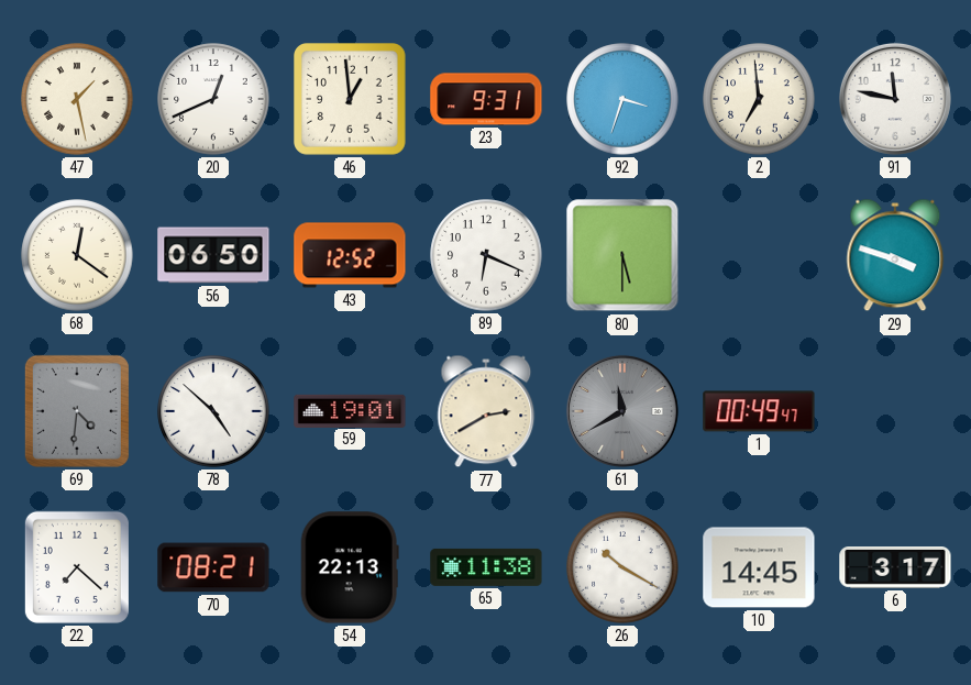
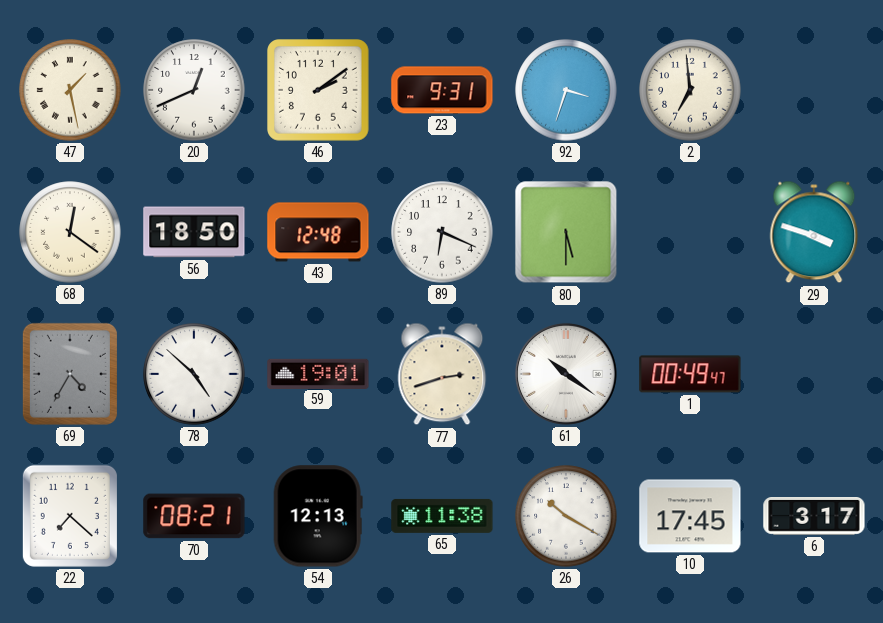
46: 12:59 -> 2:09
91: 11:47 -> none
56: 06:50 -> 18:50
43: 12:52 -> 12:48
69: 4:31 -> 4:35
77: 2:40 -> 2:42
61: 11:40 -> 10:21
61 dial: grey -> white
54: 22:13 -> 12:13
10: 14:45 -> 17:45
